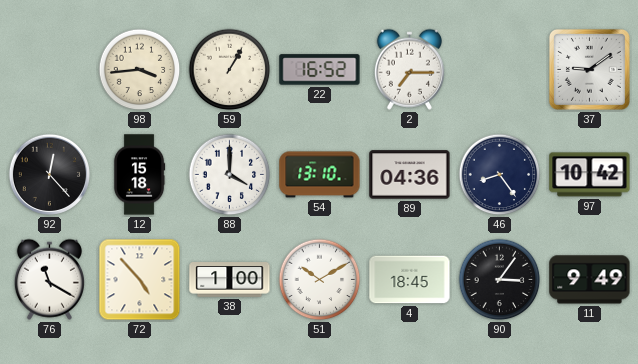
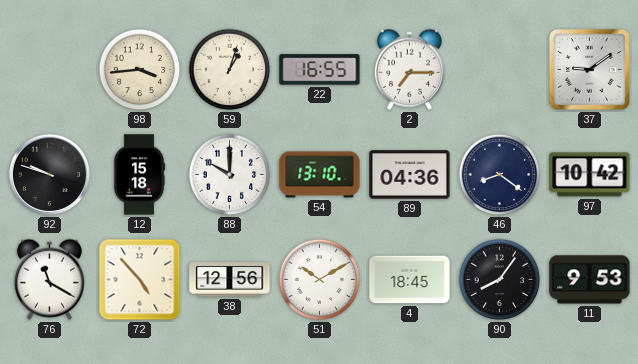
59: 1:05 -> 1:03
22: 16:52 -> 16:55
92: 12:23 -> 9:48
88: 4:00 -> 10:00
46: 8:24 -> 8:21
38: 1:00 -> 12:56
90: 3:06 -> 8:06
11: 9:49 -> 9:53
